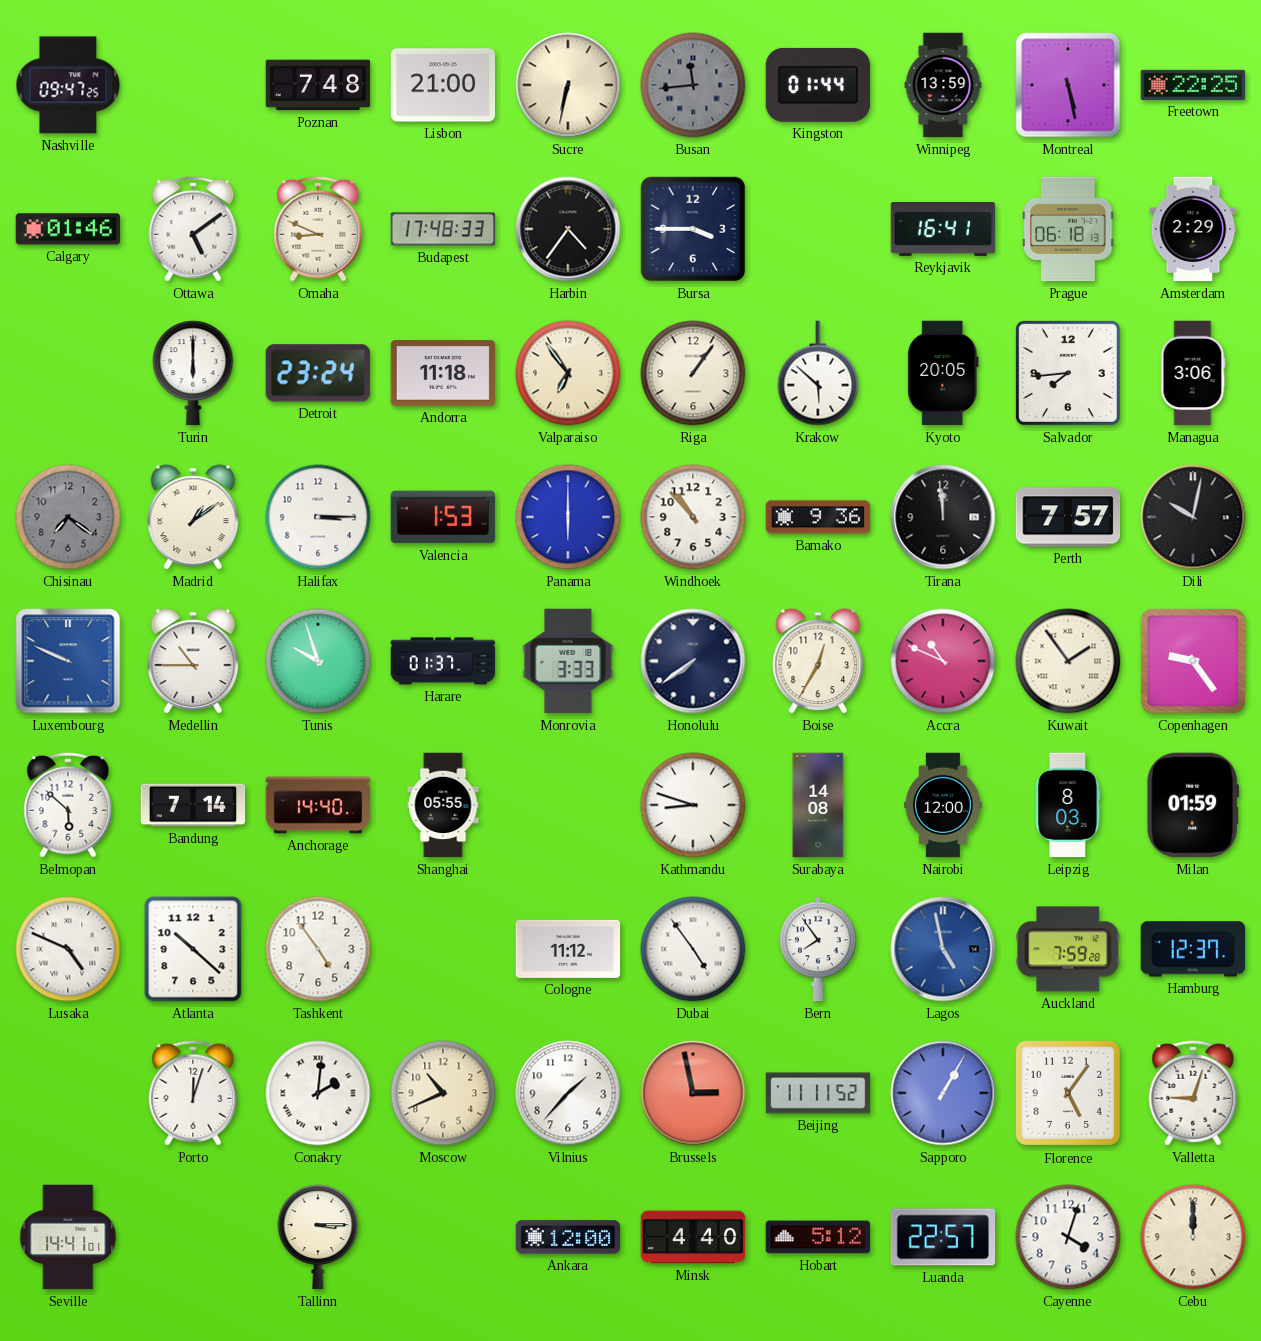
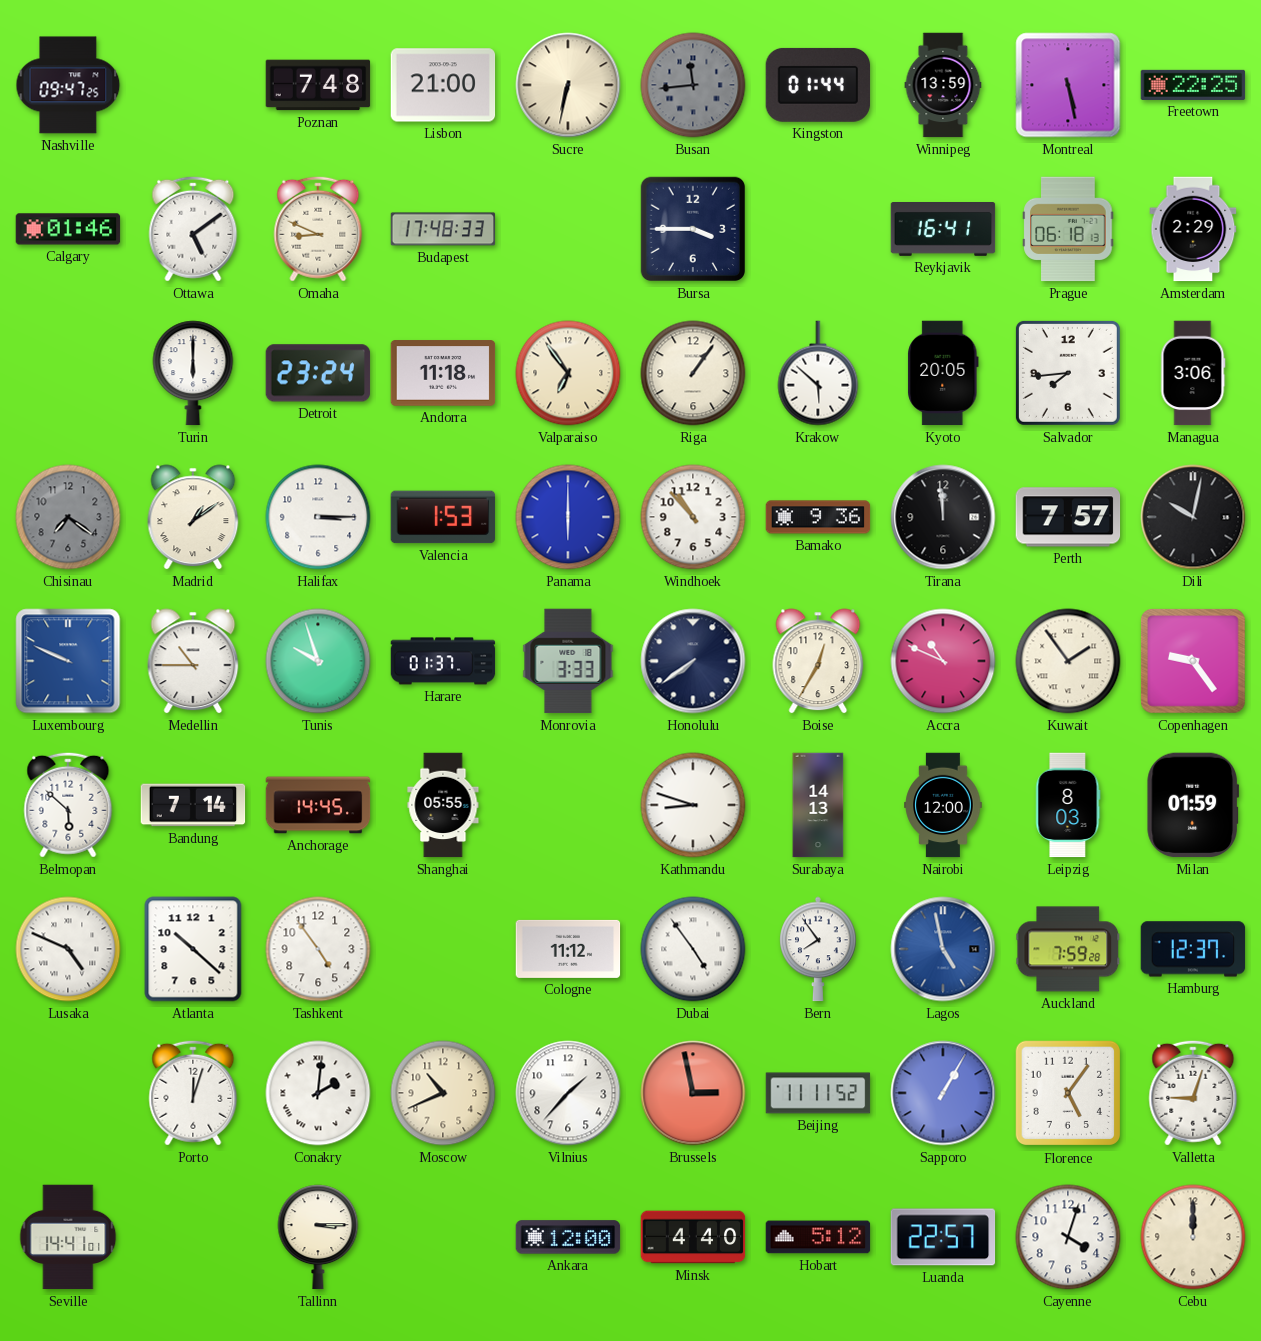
Harbin: 4:36 -> none
Anchorage: 14:40 -> 14:45
Surabaya: 14:08 -> 14:13
